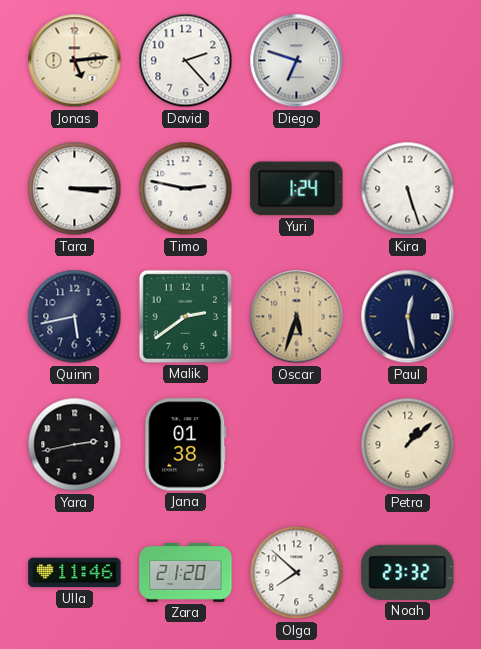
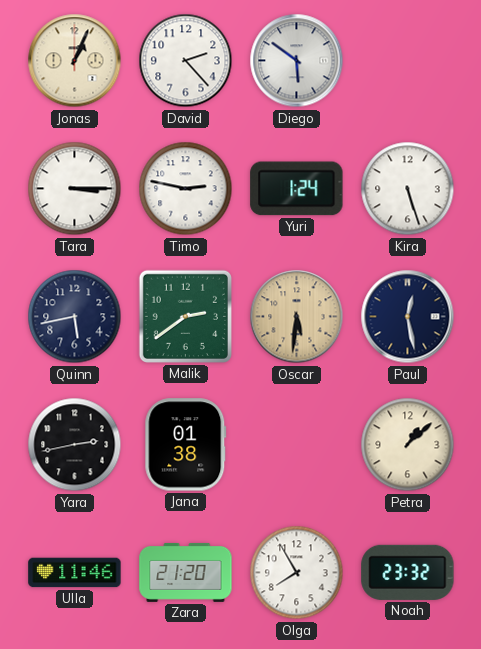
Jonas: 5:14 -> 1:04
Diego: 6:48 -> 5:51
Oscar: 5:33 -> 5:31
Olga: 7:52 -> 7:55
